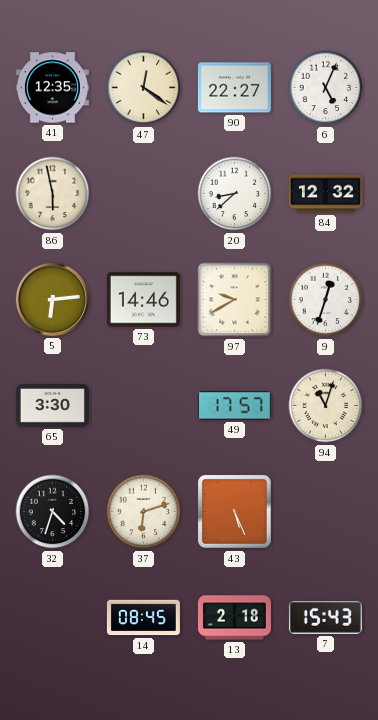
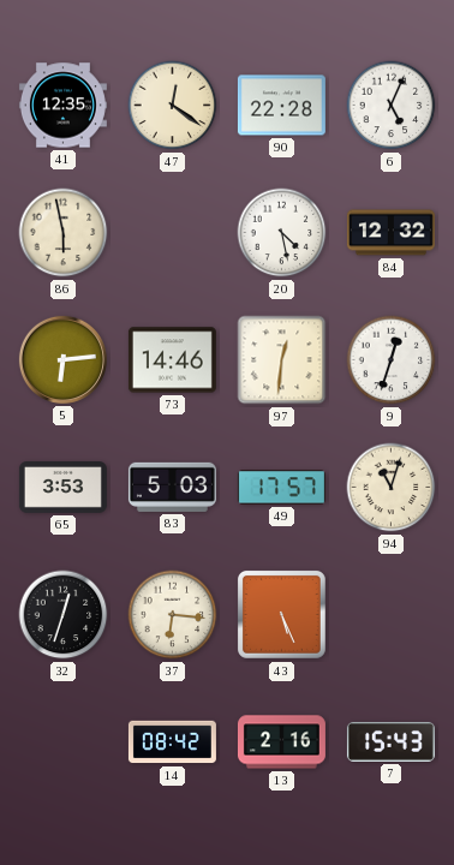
90: 22:27 -> 22:28
20: 8:38 -> 4:28
97: 9:40 -> 12:31
65: 3:30 -> 3:53
83: none -> 5:03
32: 4:33 -> 12:33
37: 6:12 -> 6:16
14: 08:45 -> 08:42
13: 2:18 -> 2:16
